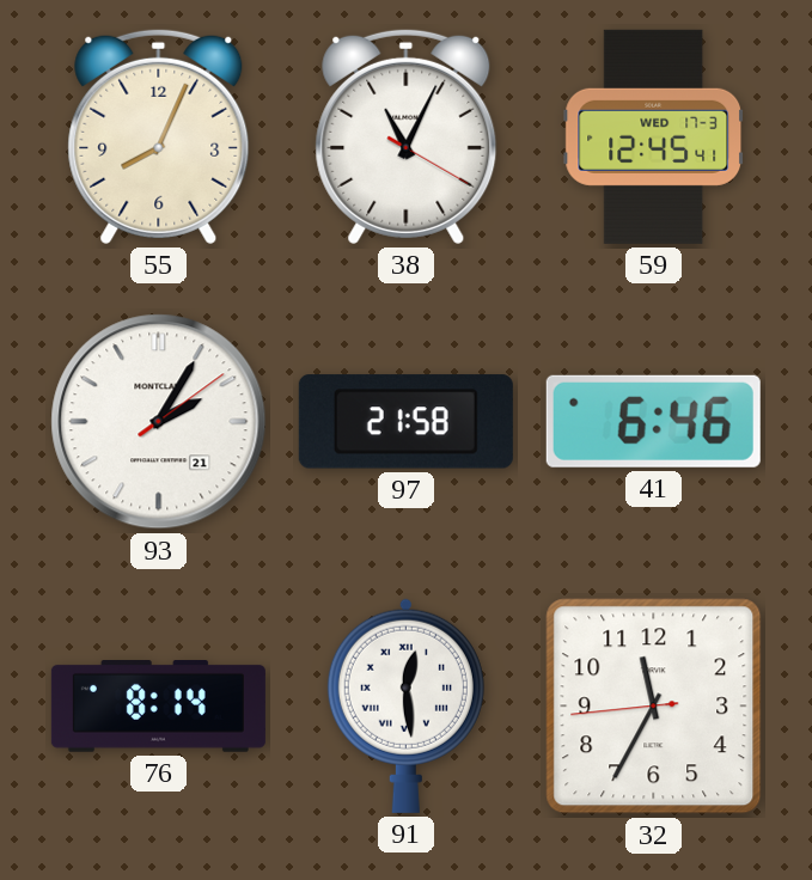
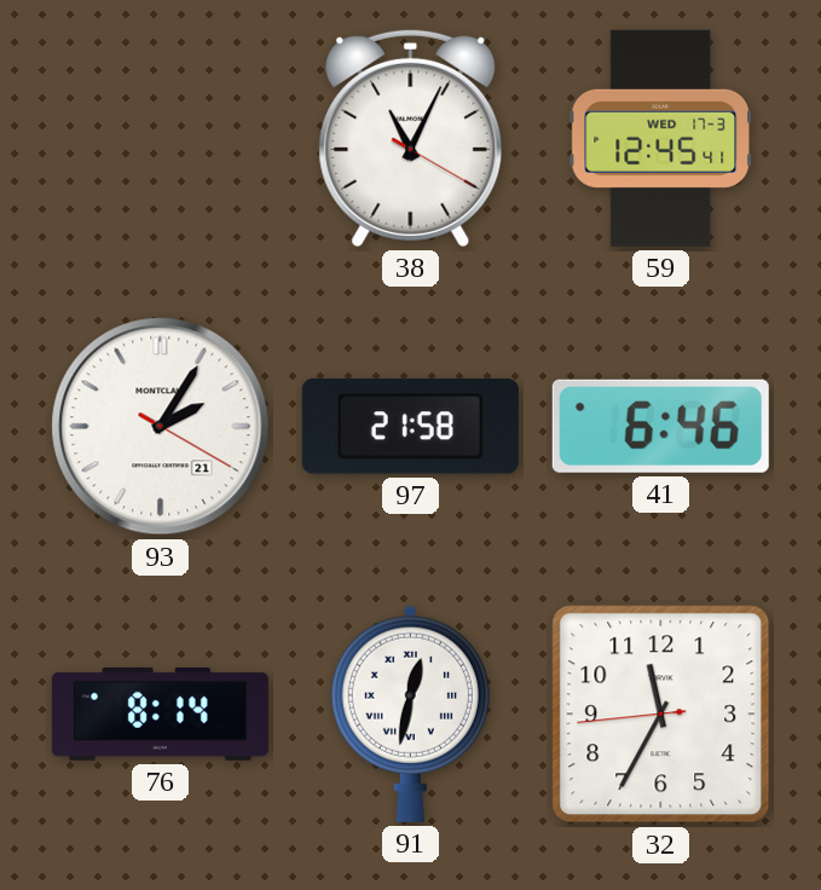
55: 8:04 -> none
93: 2:05:09 -> 2:05:20
91: 12:29 -> 12:32
